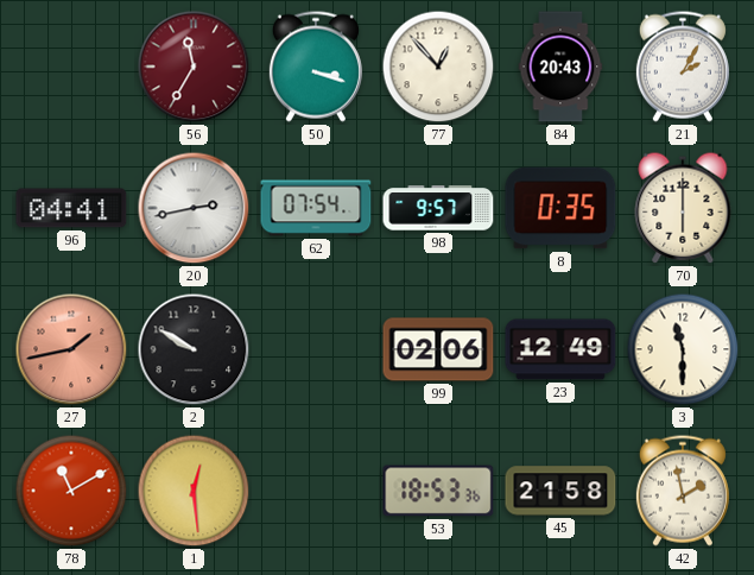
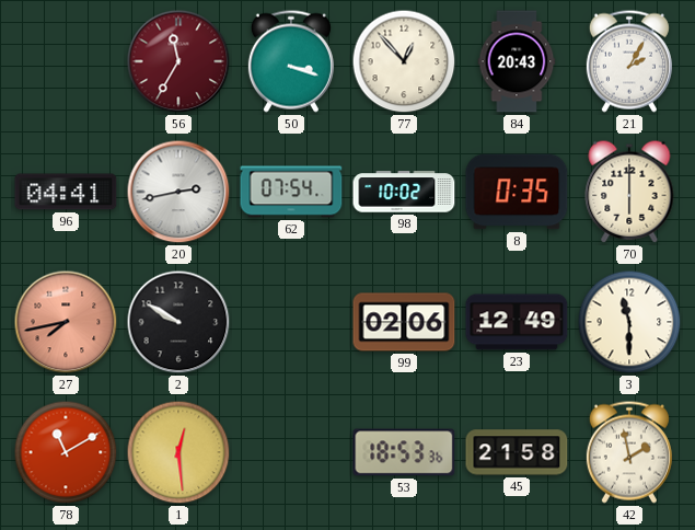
98: 9:57 -> 10:02
27: 1:43 -> 7:43
